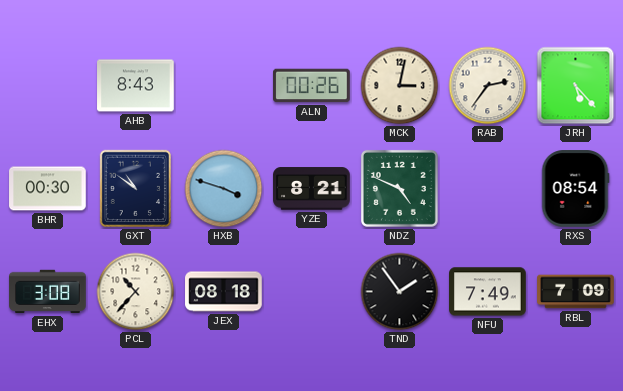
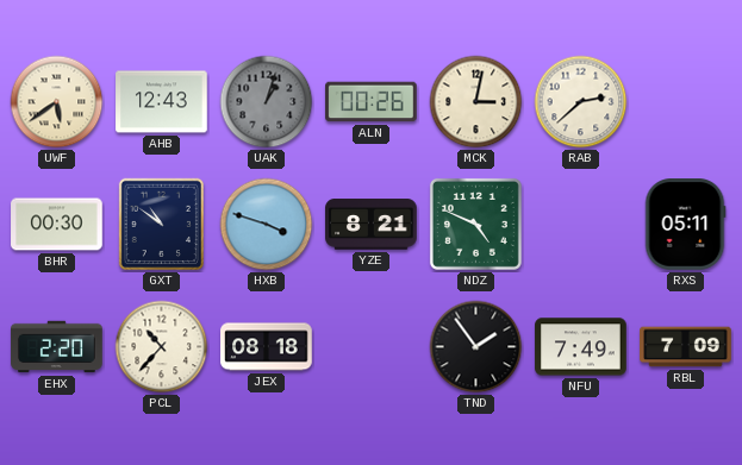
UWF: none -> 5:39
AHB: 8:43 -> 12:43
UAK: none -> 1:03
RAB: 2:36 -> 2:38
JRH: 5:23 -> none
RXS: 08:54 -> 05:11
EHX: 3:08 -> 2:20
